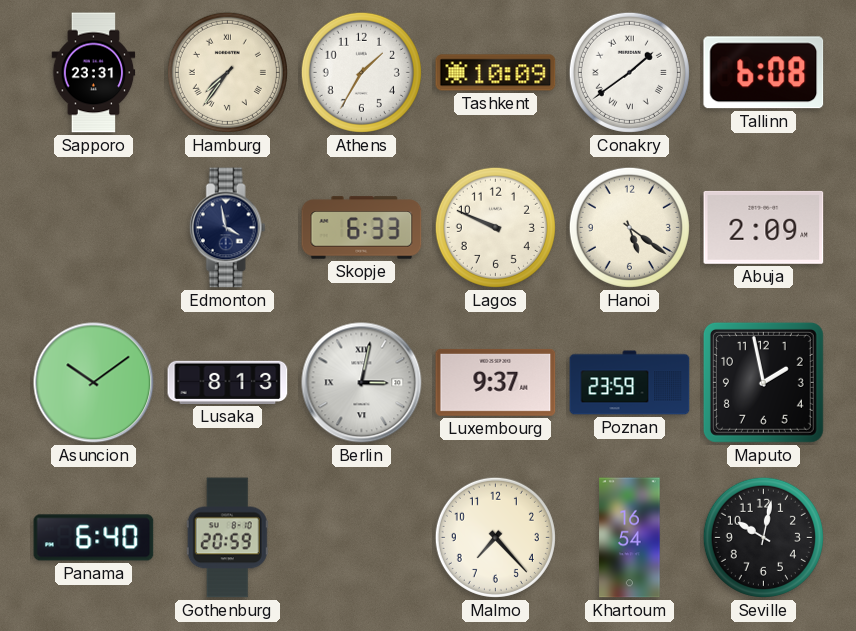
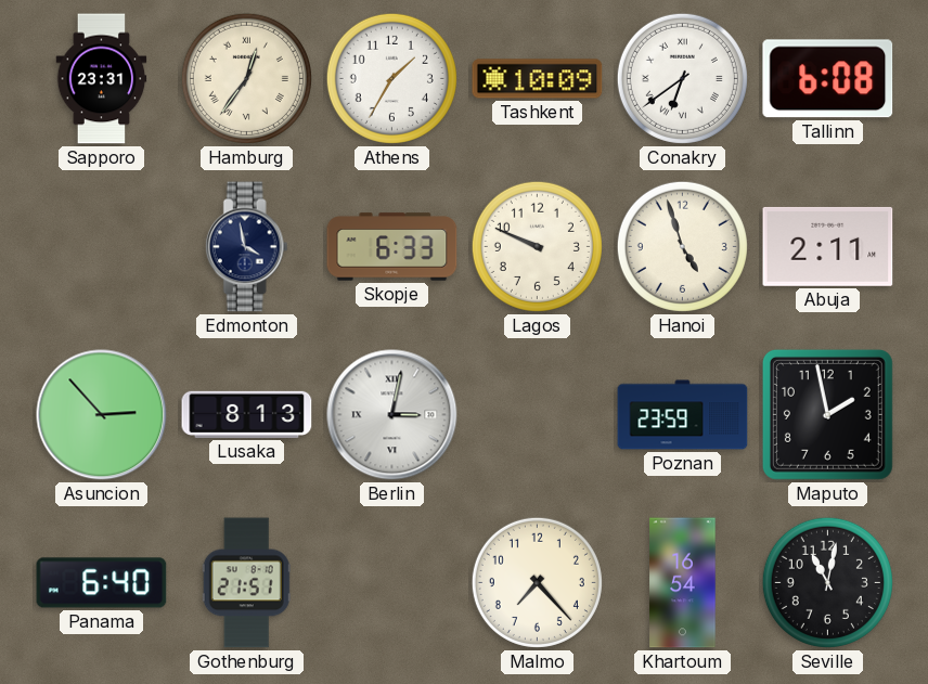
Hamburg: 7:36 -> 12:36
Conakry: 1:39 -> 6:39
Hanoi: 5:21 -> 4:57
Abuja: 2:09 -> 2:11
Asuncion: 10:09 -> 2:53
Luxembourg: 9:37 -> none
Gothenburg: 20:59 -> 21:51
Seville: 10:02 -> 11:02
